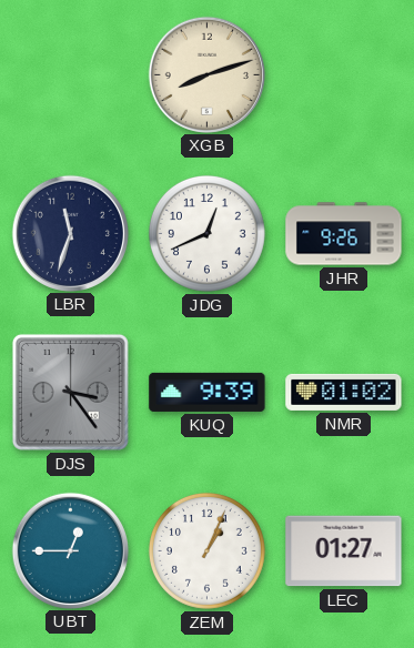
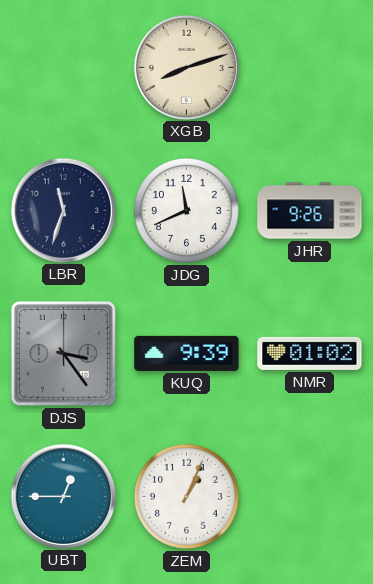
JDG: 12:41 -> 11:41
LEC: 01:27 -> none
